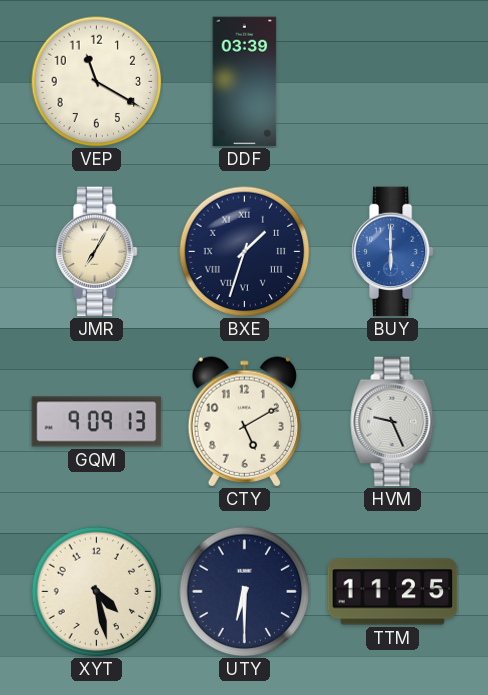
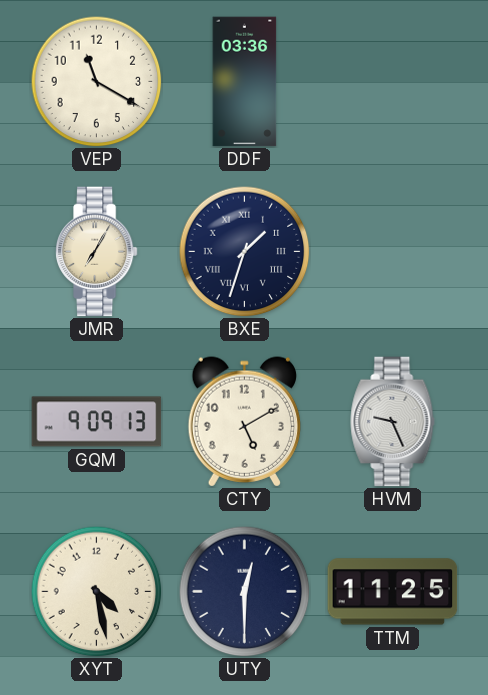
DDF: 03:39 -> 03:36
BUY: 6:00 -> none
UTY: 6:30 -> 12:30
